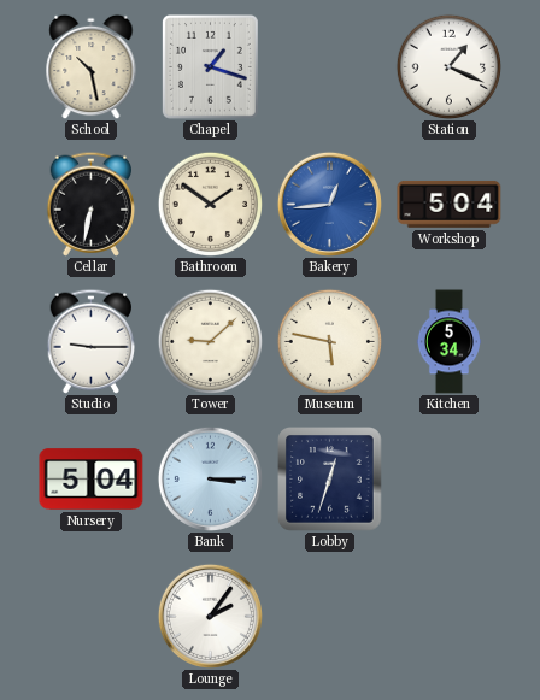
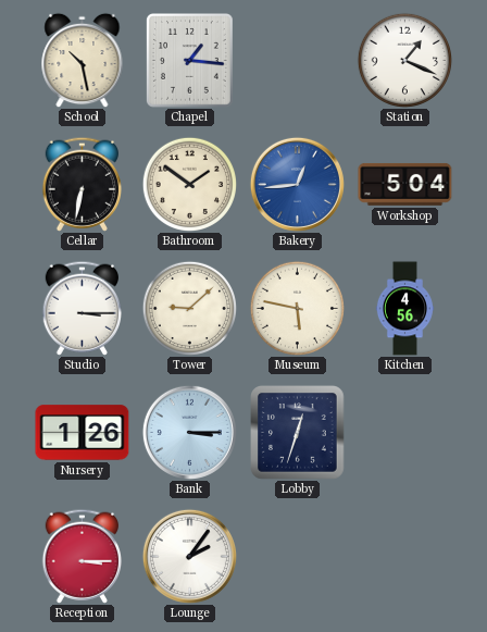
Chapel: 1:18 -> 1:16
Studio: 9:15 -> 3:15
Kitchen: 5:34 -> 4:56
Nursery: 5:04 -> 1:26
Reception: none -> 3:15
